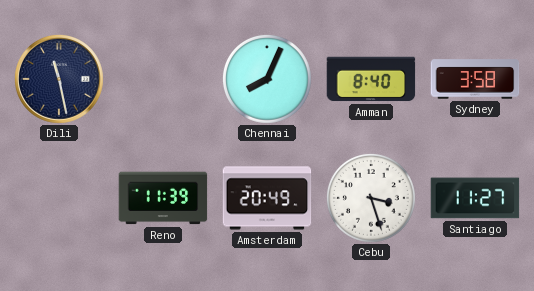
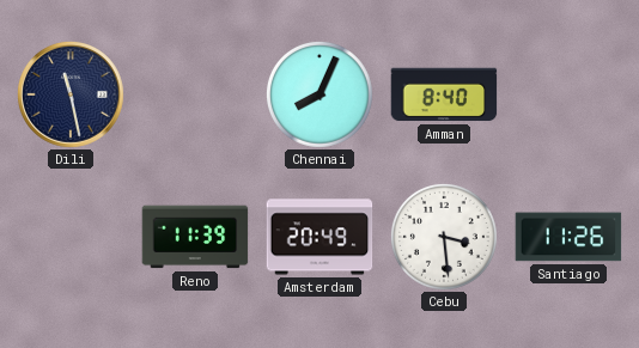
Sydney: 3:58 -> none
Cebu: 3:27 -> 3:29
Santiago: 11:27 -> 11:26
